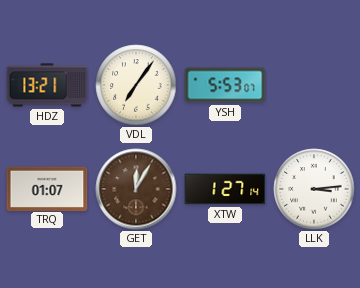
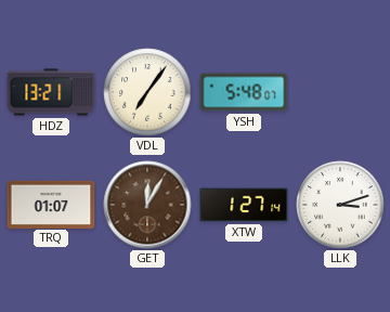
YSH: 5:53 -> 5:48
LLK: 3:14 -> 3:12
